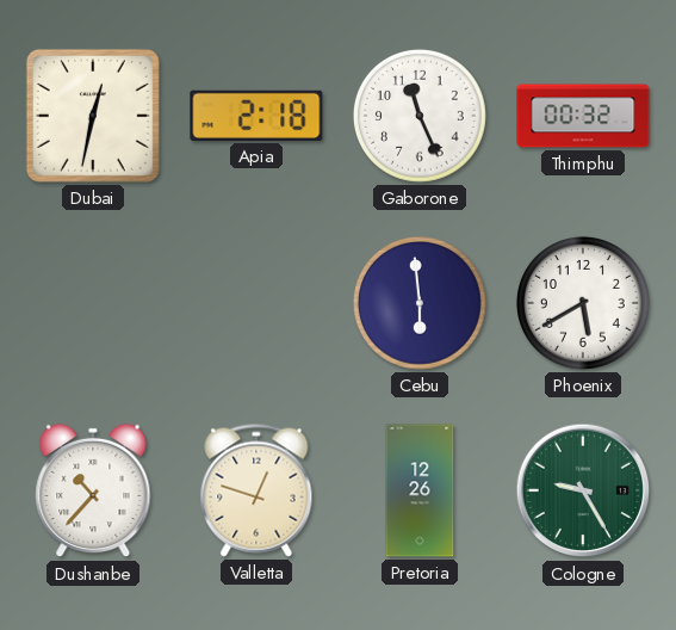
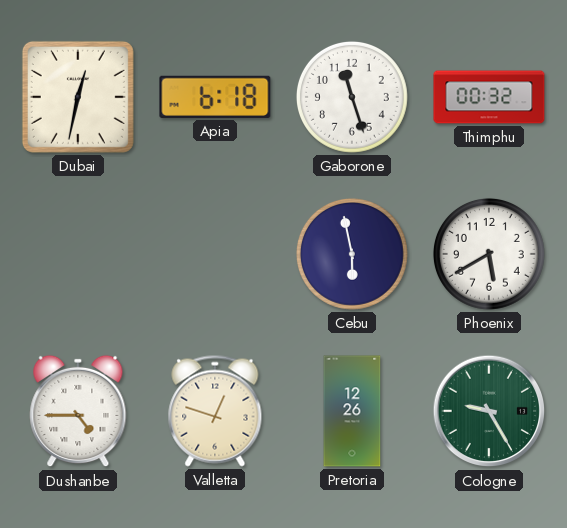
Apia: 2:18 -> 6:18
Gaborone: 11:26 -> 11:27
Cebu: 5:59 -> 5:58
Dushanbe: 10:37 -> 4:45
